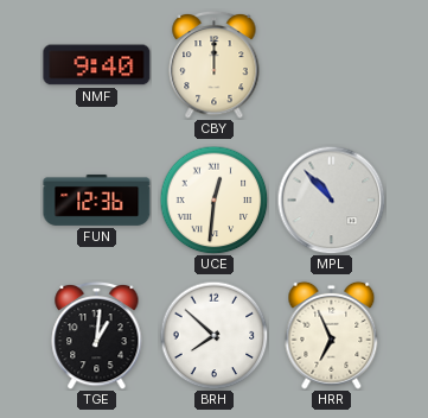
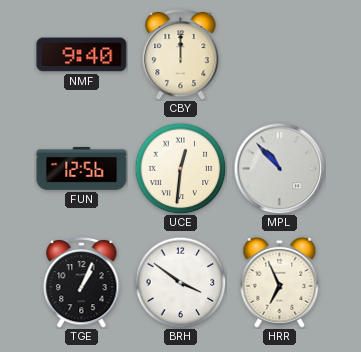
FUN: 12:36 -> 12:56
TGE: 1:01 -> 1:04
BRH: 7:52 -> 3:51
